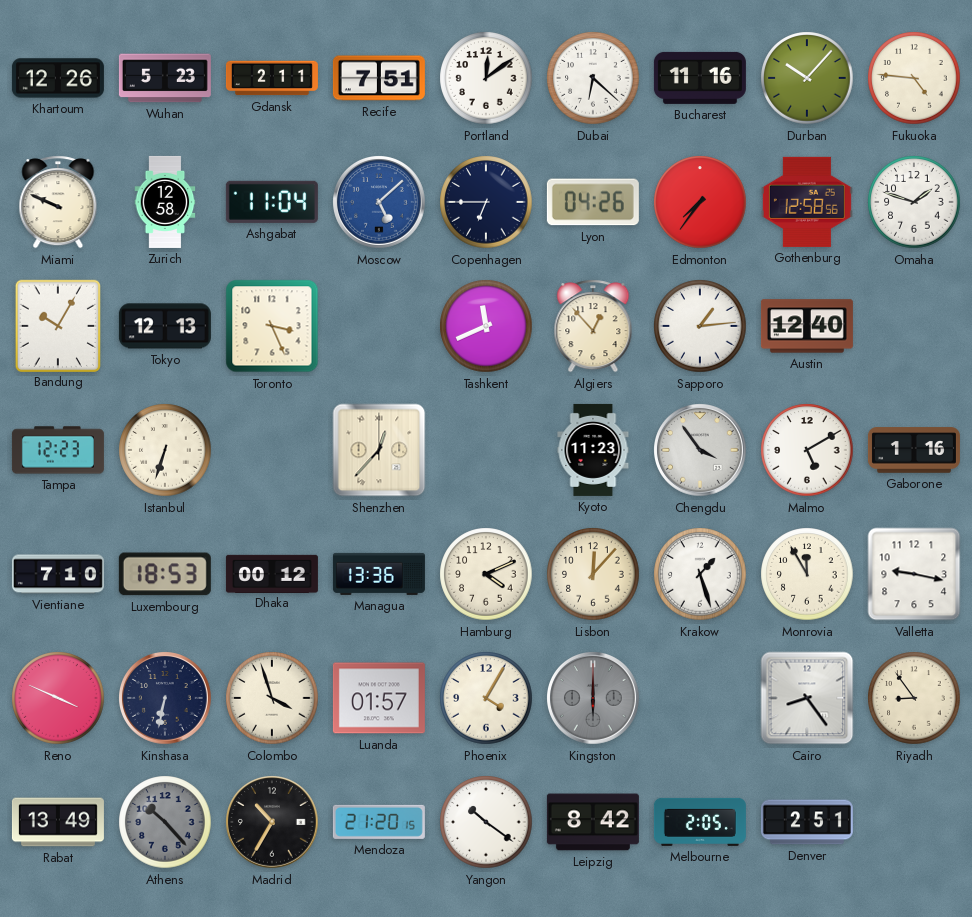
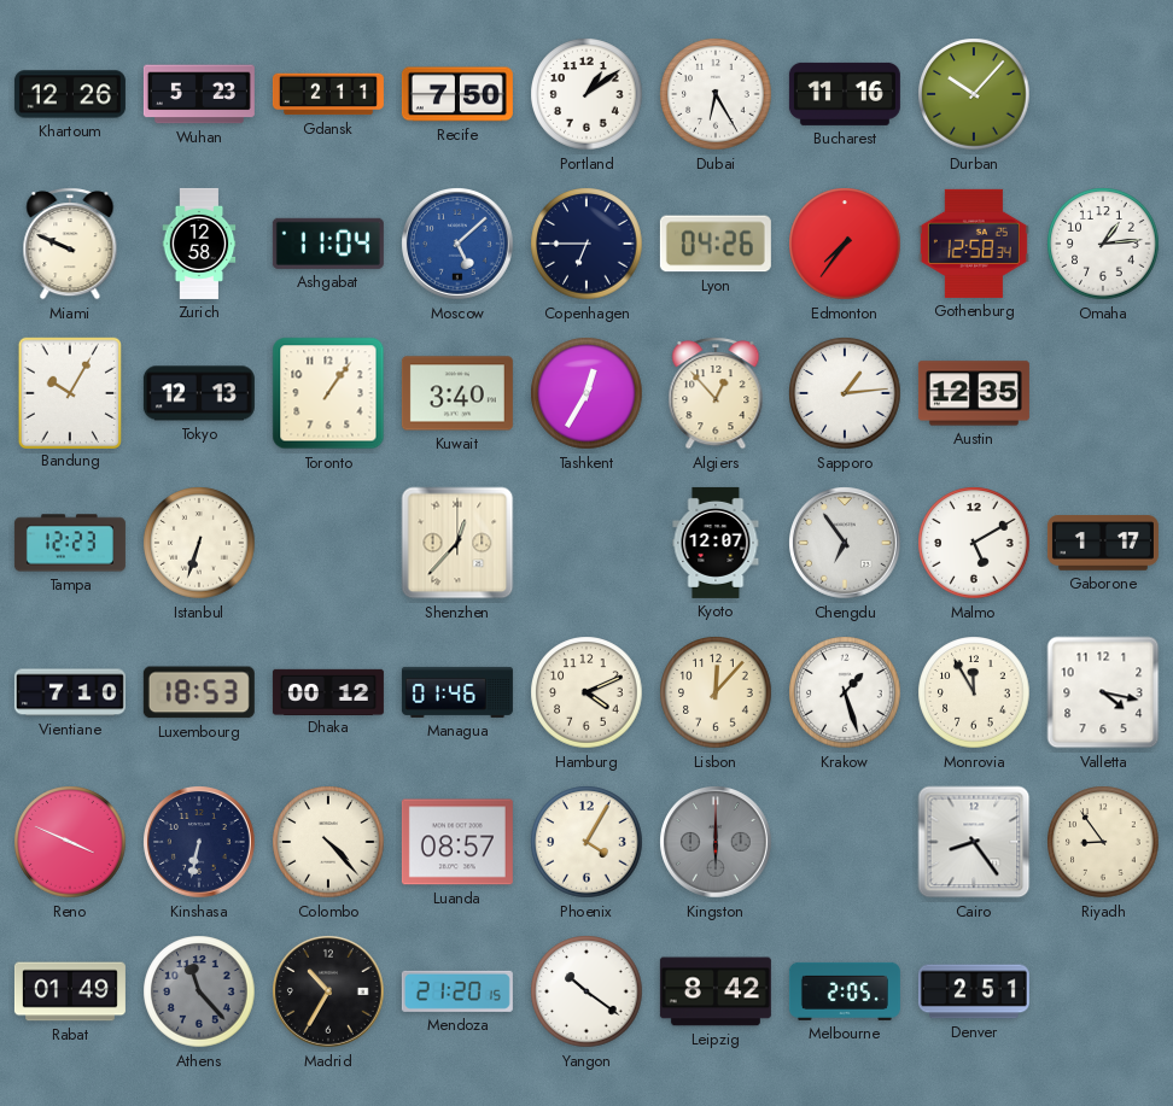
Recife: 7:51 -> 7:50
Portland: 12:09 -> 1:09
Dubai: 6:22 -> 6:25
Fukuoka: 4:46 -> none
Gothenburg: 12:58:56 -> 12:58:34
Omaha: 1:48 -> 1:14
Toronto: 3:26 -> 1:06
Kuwait: none -> 3:40
Tashkent: 11:41 -> 12:35
Austin: 12:40 -> 12:35
Kyoto: 11:23 -> 12:07
Chengdu: 3:54 -> 6:54
Gaborone: 1:16 -> 1:17
Managua: 13:36 -> 01:46
Valletta: 9:17 -> 4:17
Colombo: 3:57 -> 4:23
Luanda: 01:57 -> 08:57
Rabat: 13:49 -> 01:49
Athens: 10:23 -> 11:23
